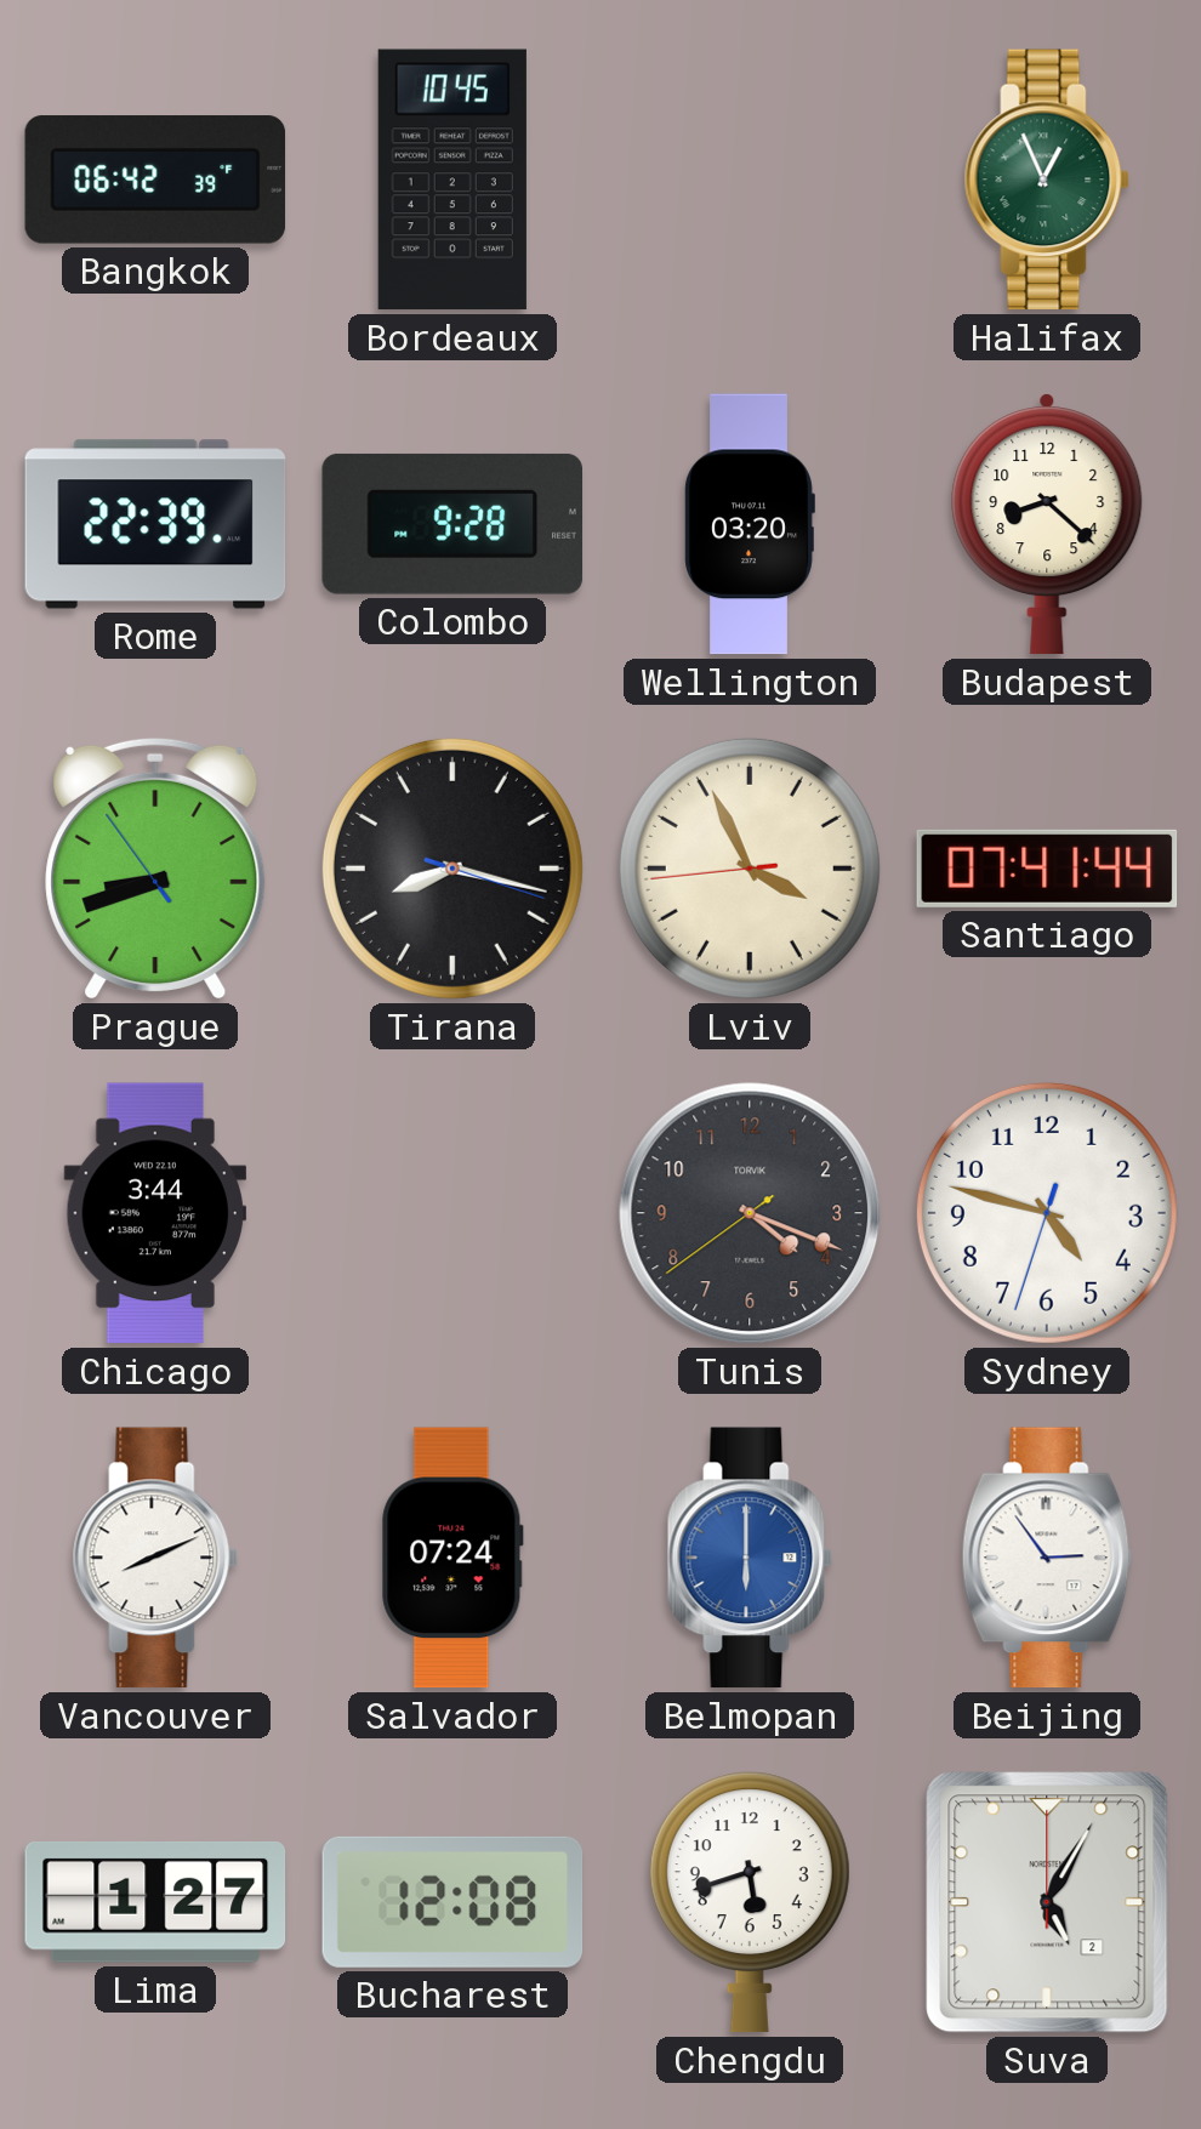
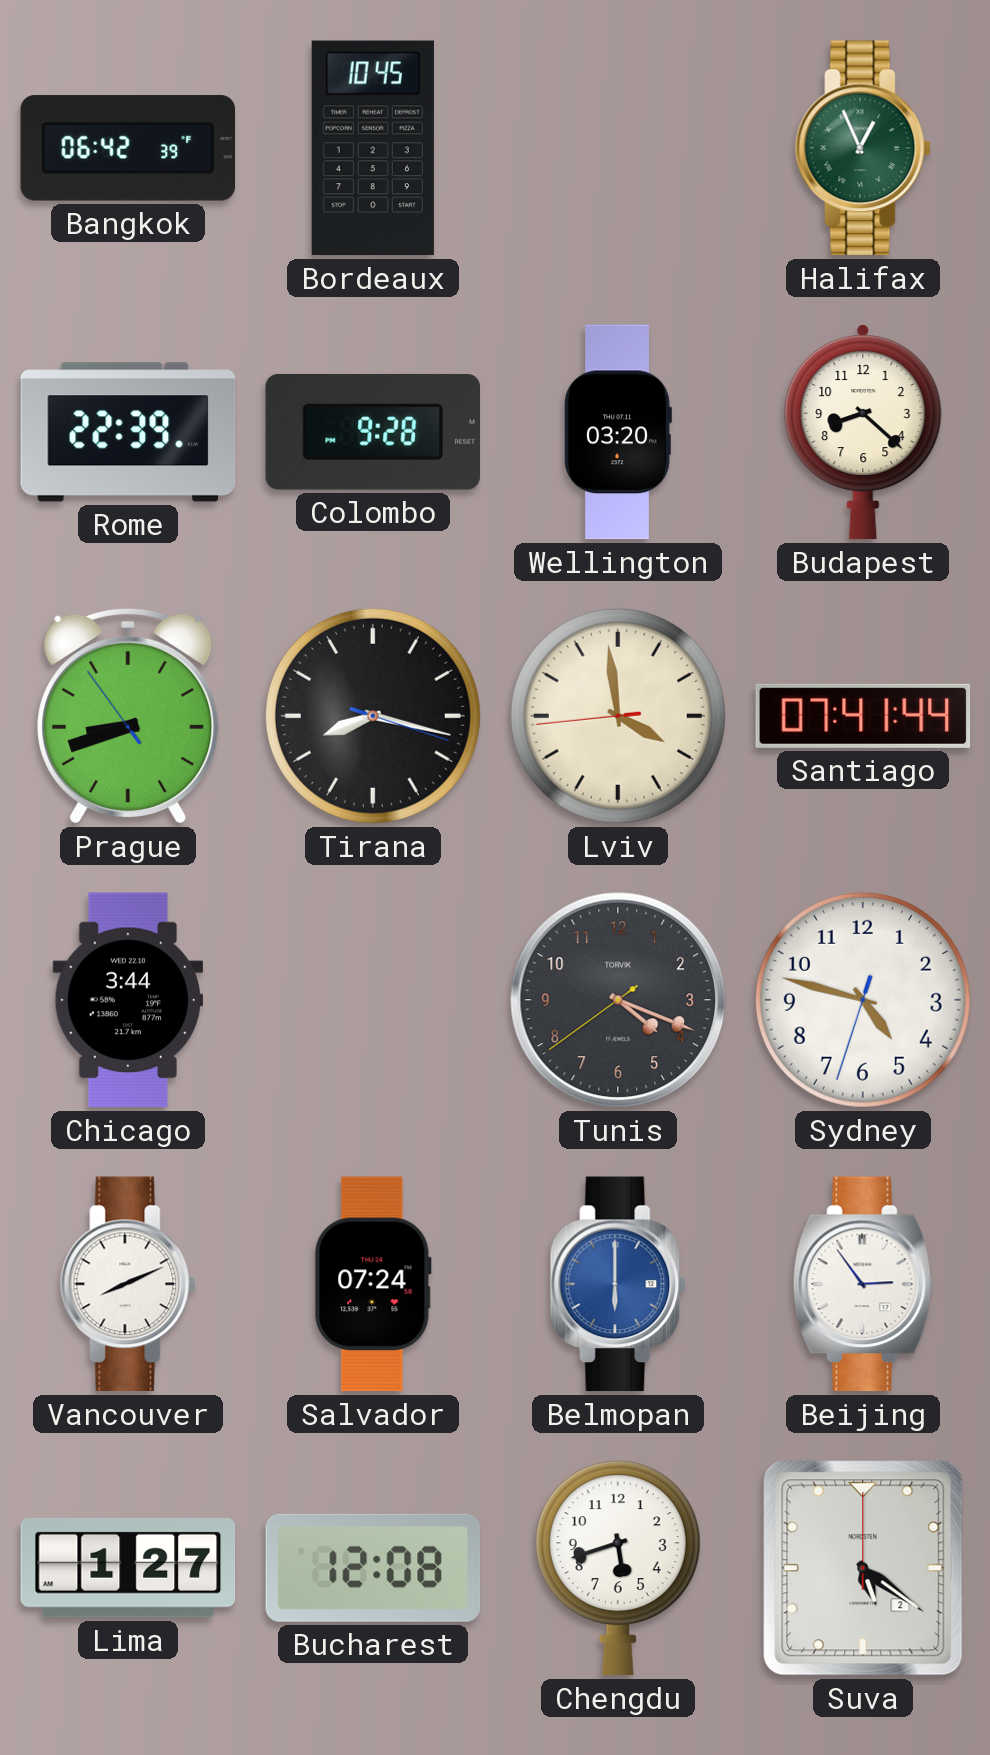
Lviv: 3:55 -> 3:58
Suva: 5:05 -> 5:21
